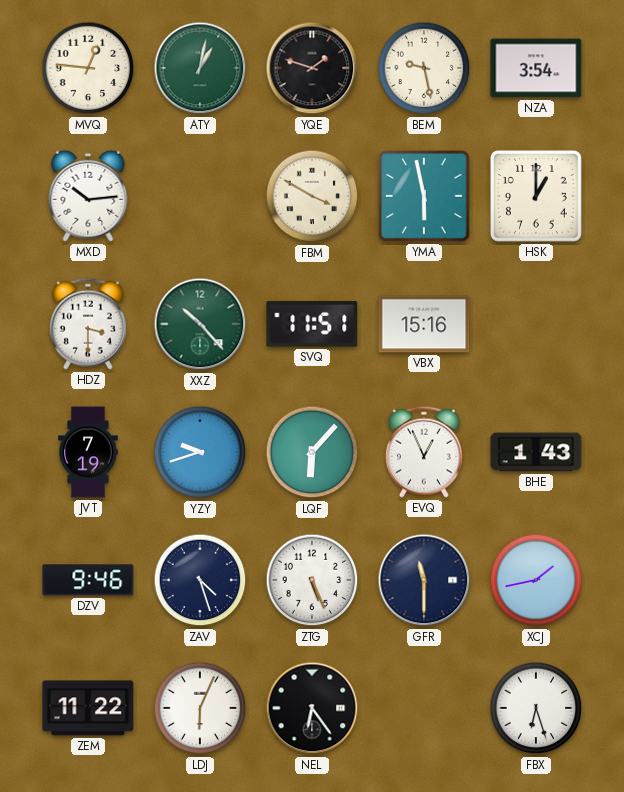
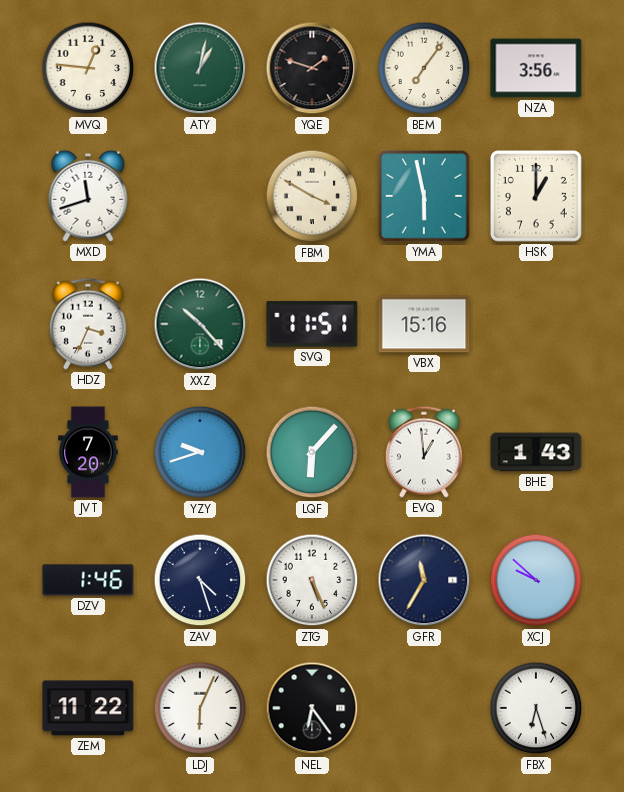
BEM: 9:28 -> 7:06
NZA: 3:54 -> 3:56
MXD: 10:14 -> 11:42
HDZ: 3:30 -> 3:34
JVT: 7:19 -> 7:20
EVQ: 12:56 -> 12:59
DZV: 9:46 -> 1:46
GFR: 11:30 -> 11:35
XCJ: 1:43 -> 9:52
